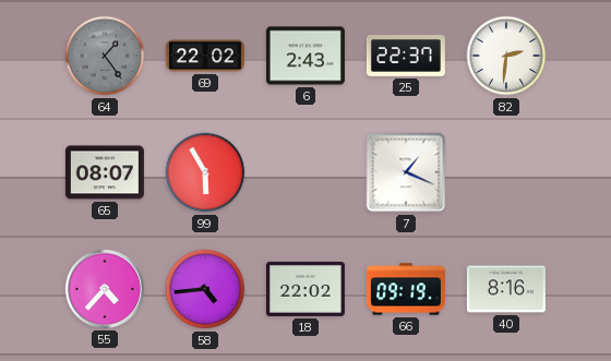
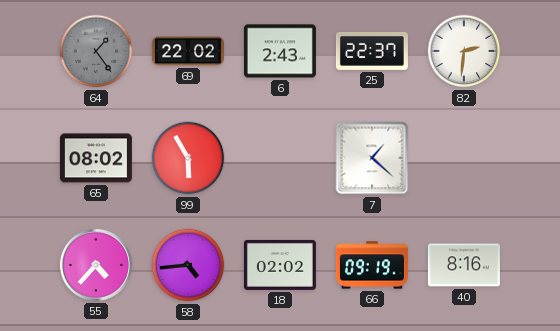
65: 08:07 -> 08:02
7: 1:19 -> 1:22
18: 22:02 -> 02:02
